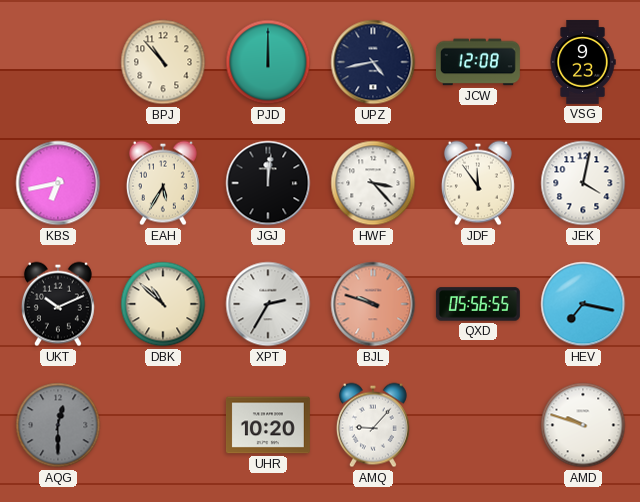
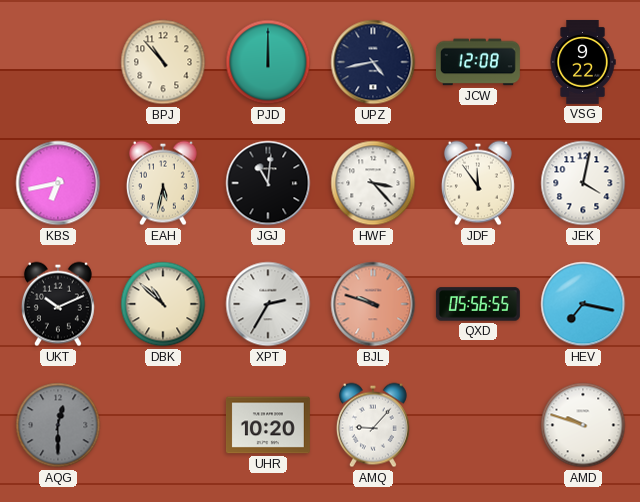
VSG: 9:23 -> 9:22
EAH: 5:35 -> 5:32
JGJ: 12:01 -> 11:01
